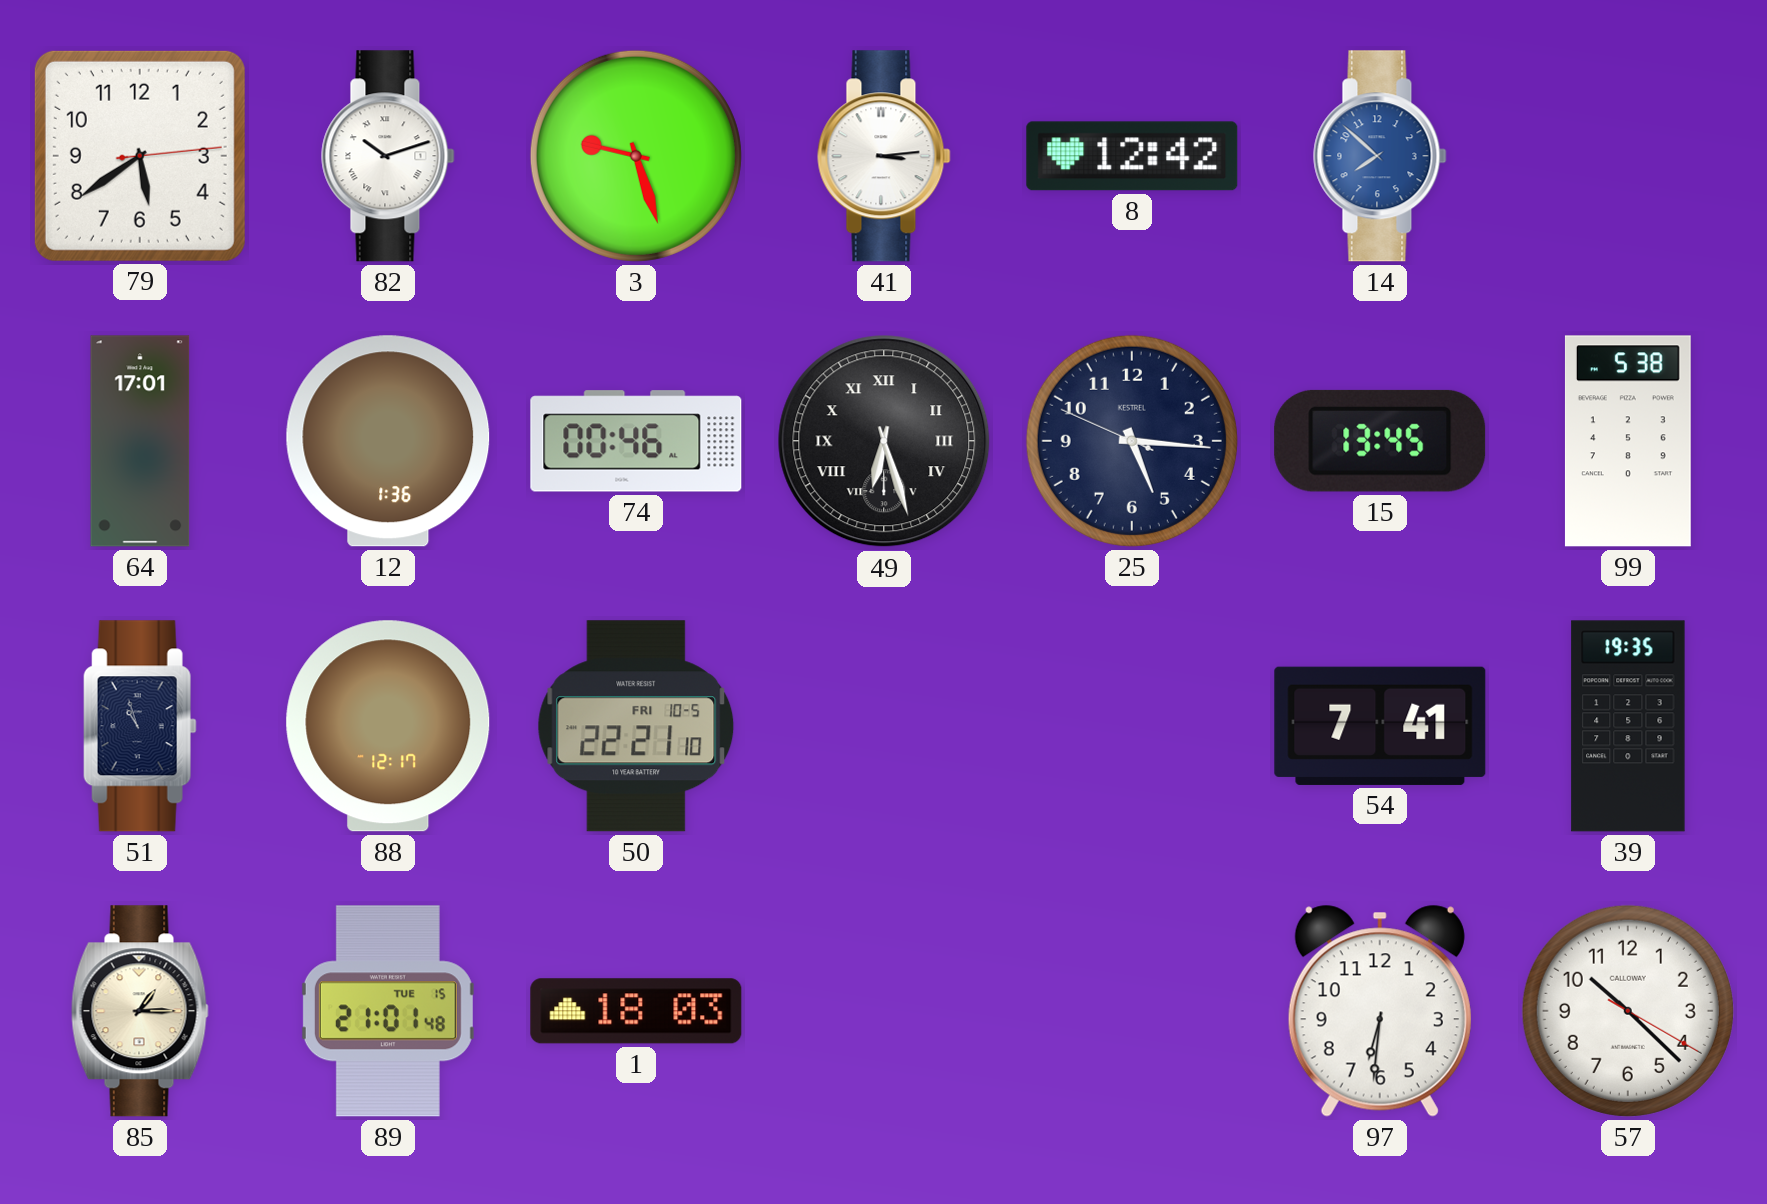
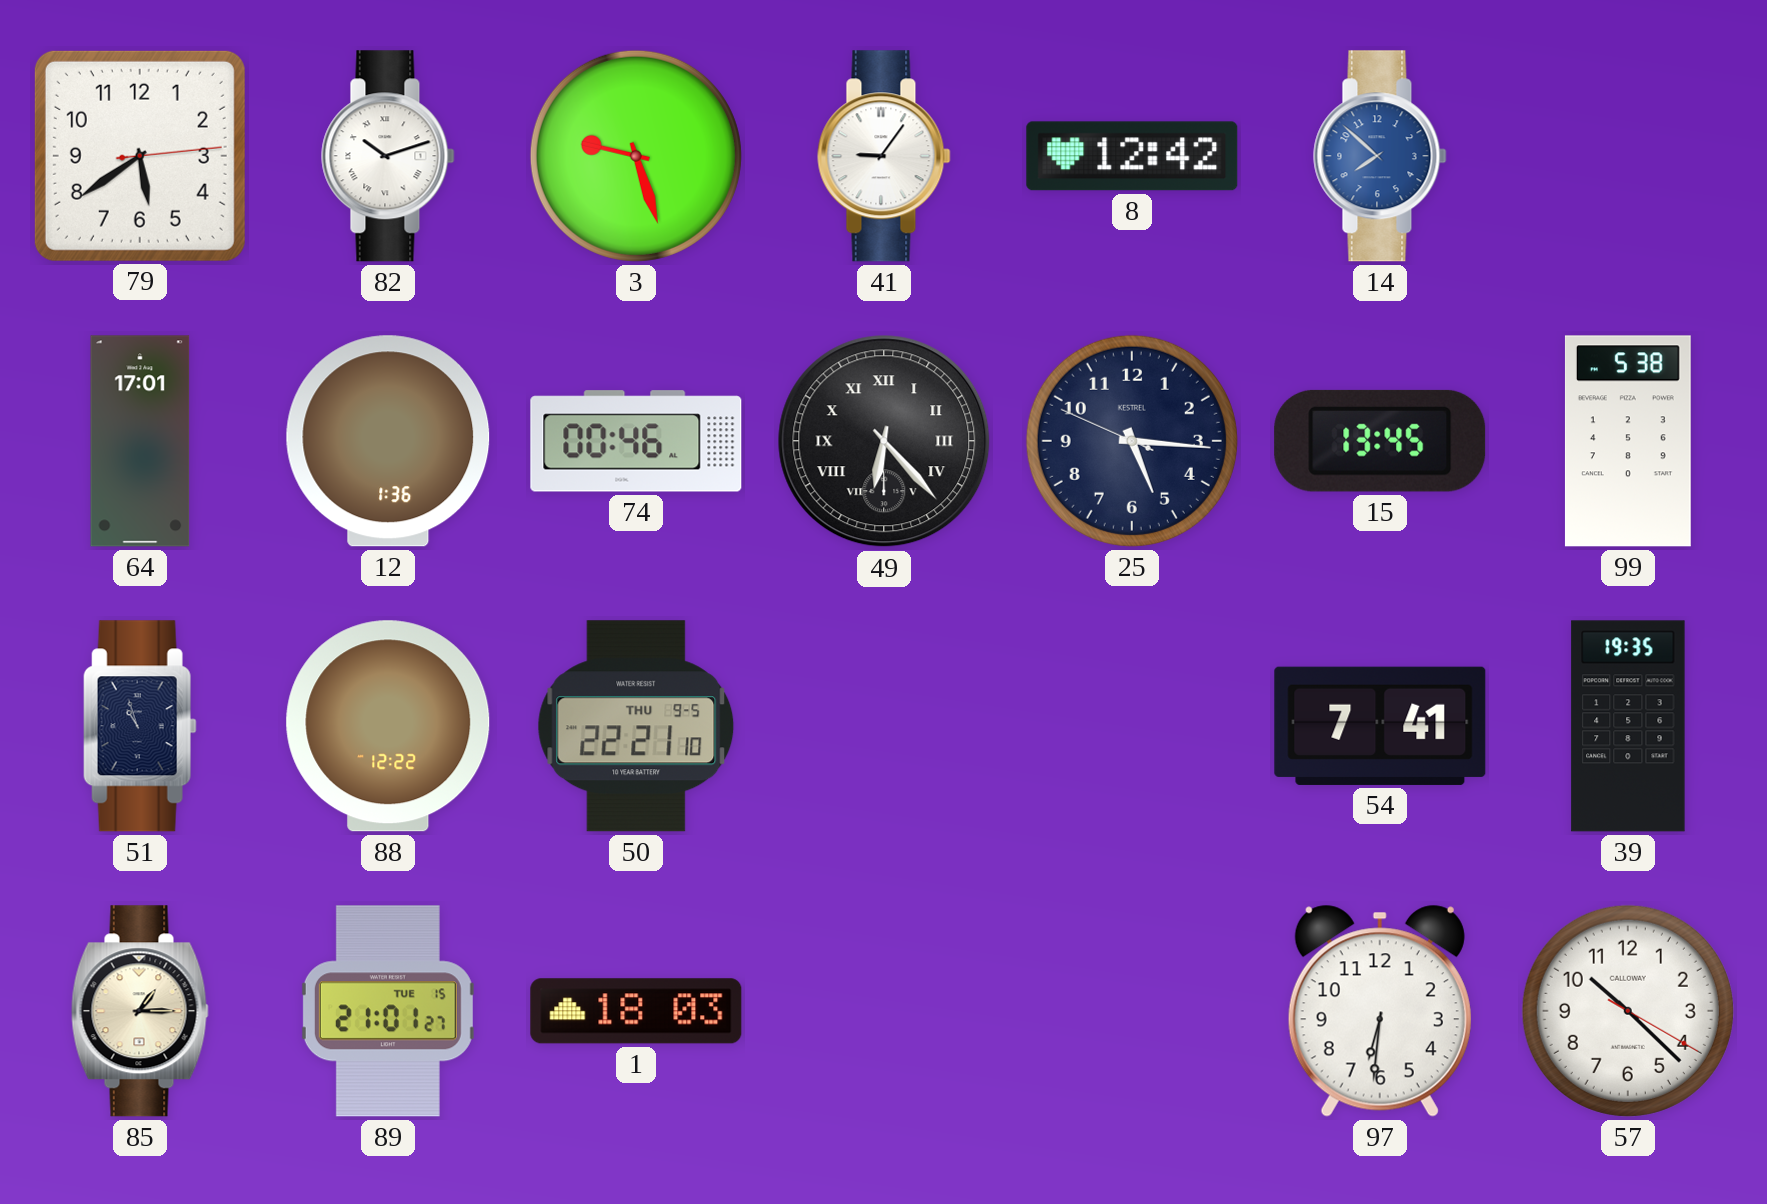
41: 3:14 -> 9:06
49: 6:27 -> 6:23
88: 12:17 -> 12:22
50 date: FRI 10-5 -> THU 9-5
89: 21:01:48 -> 21:01:27
